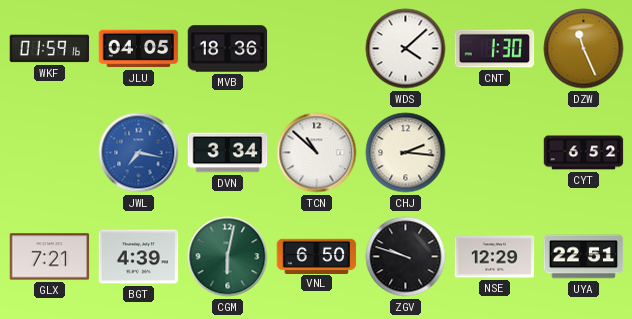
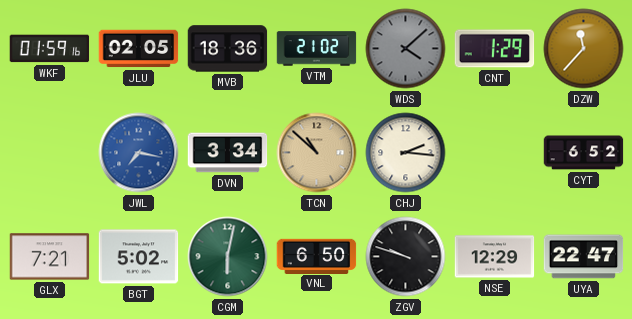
JLU: 04:05 -> 02:05
VTM: none -> 21:02
WDS dial: white -> grey
CNT: 1:30 -> 1:29
DZW: 11:26 -> 11:37
TCN dial: white -> champagne
BGT: 4:39 -> 5:02
UYA: 22:51 -> 22:47
